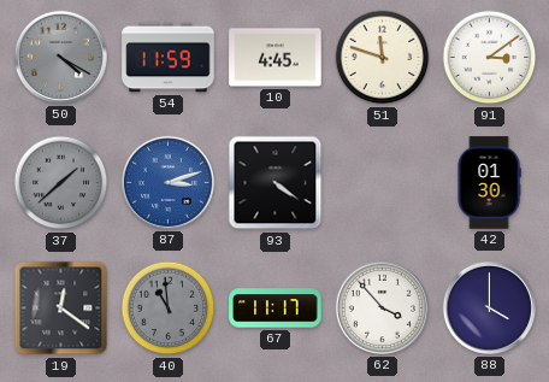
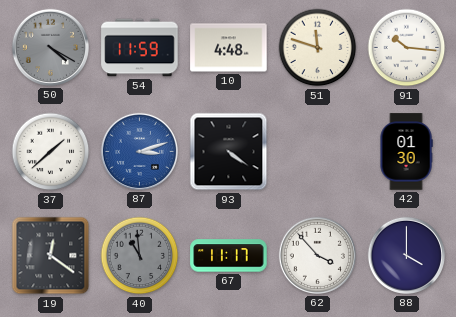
10: 4:45 -> 4:48
91: 3:09 -> 10:16
37 dial: grey -> white
